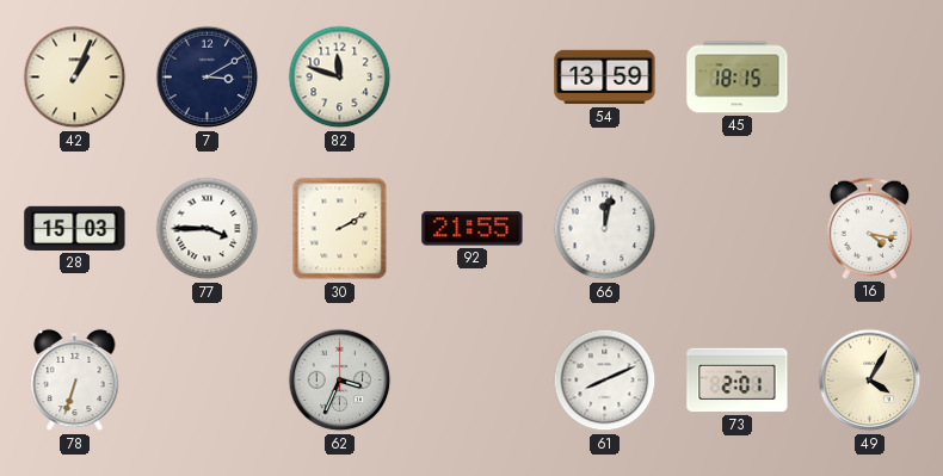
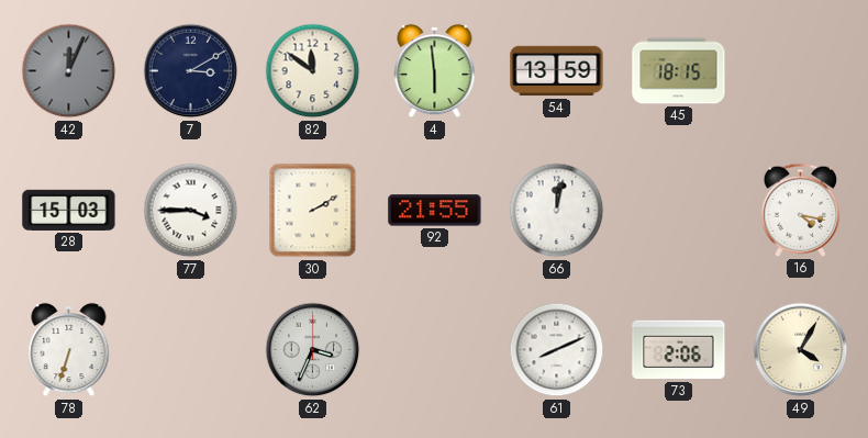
42: 1:04 -> 12:04
42 dial: cream -> grey
82: 11:48 -> 11:51
4: none -> 5:59
73: 2:01 -> 2:06
